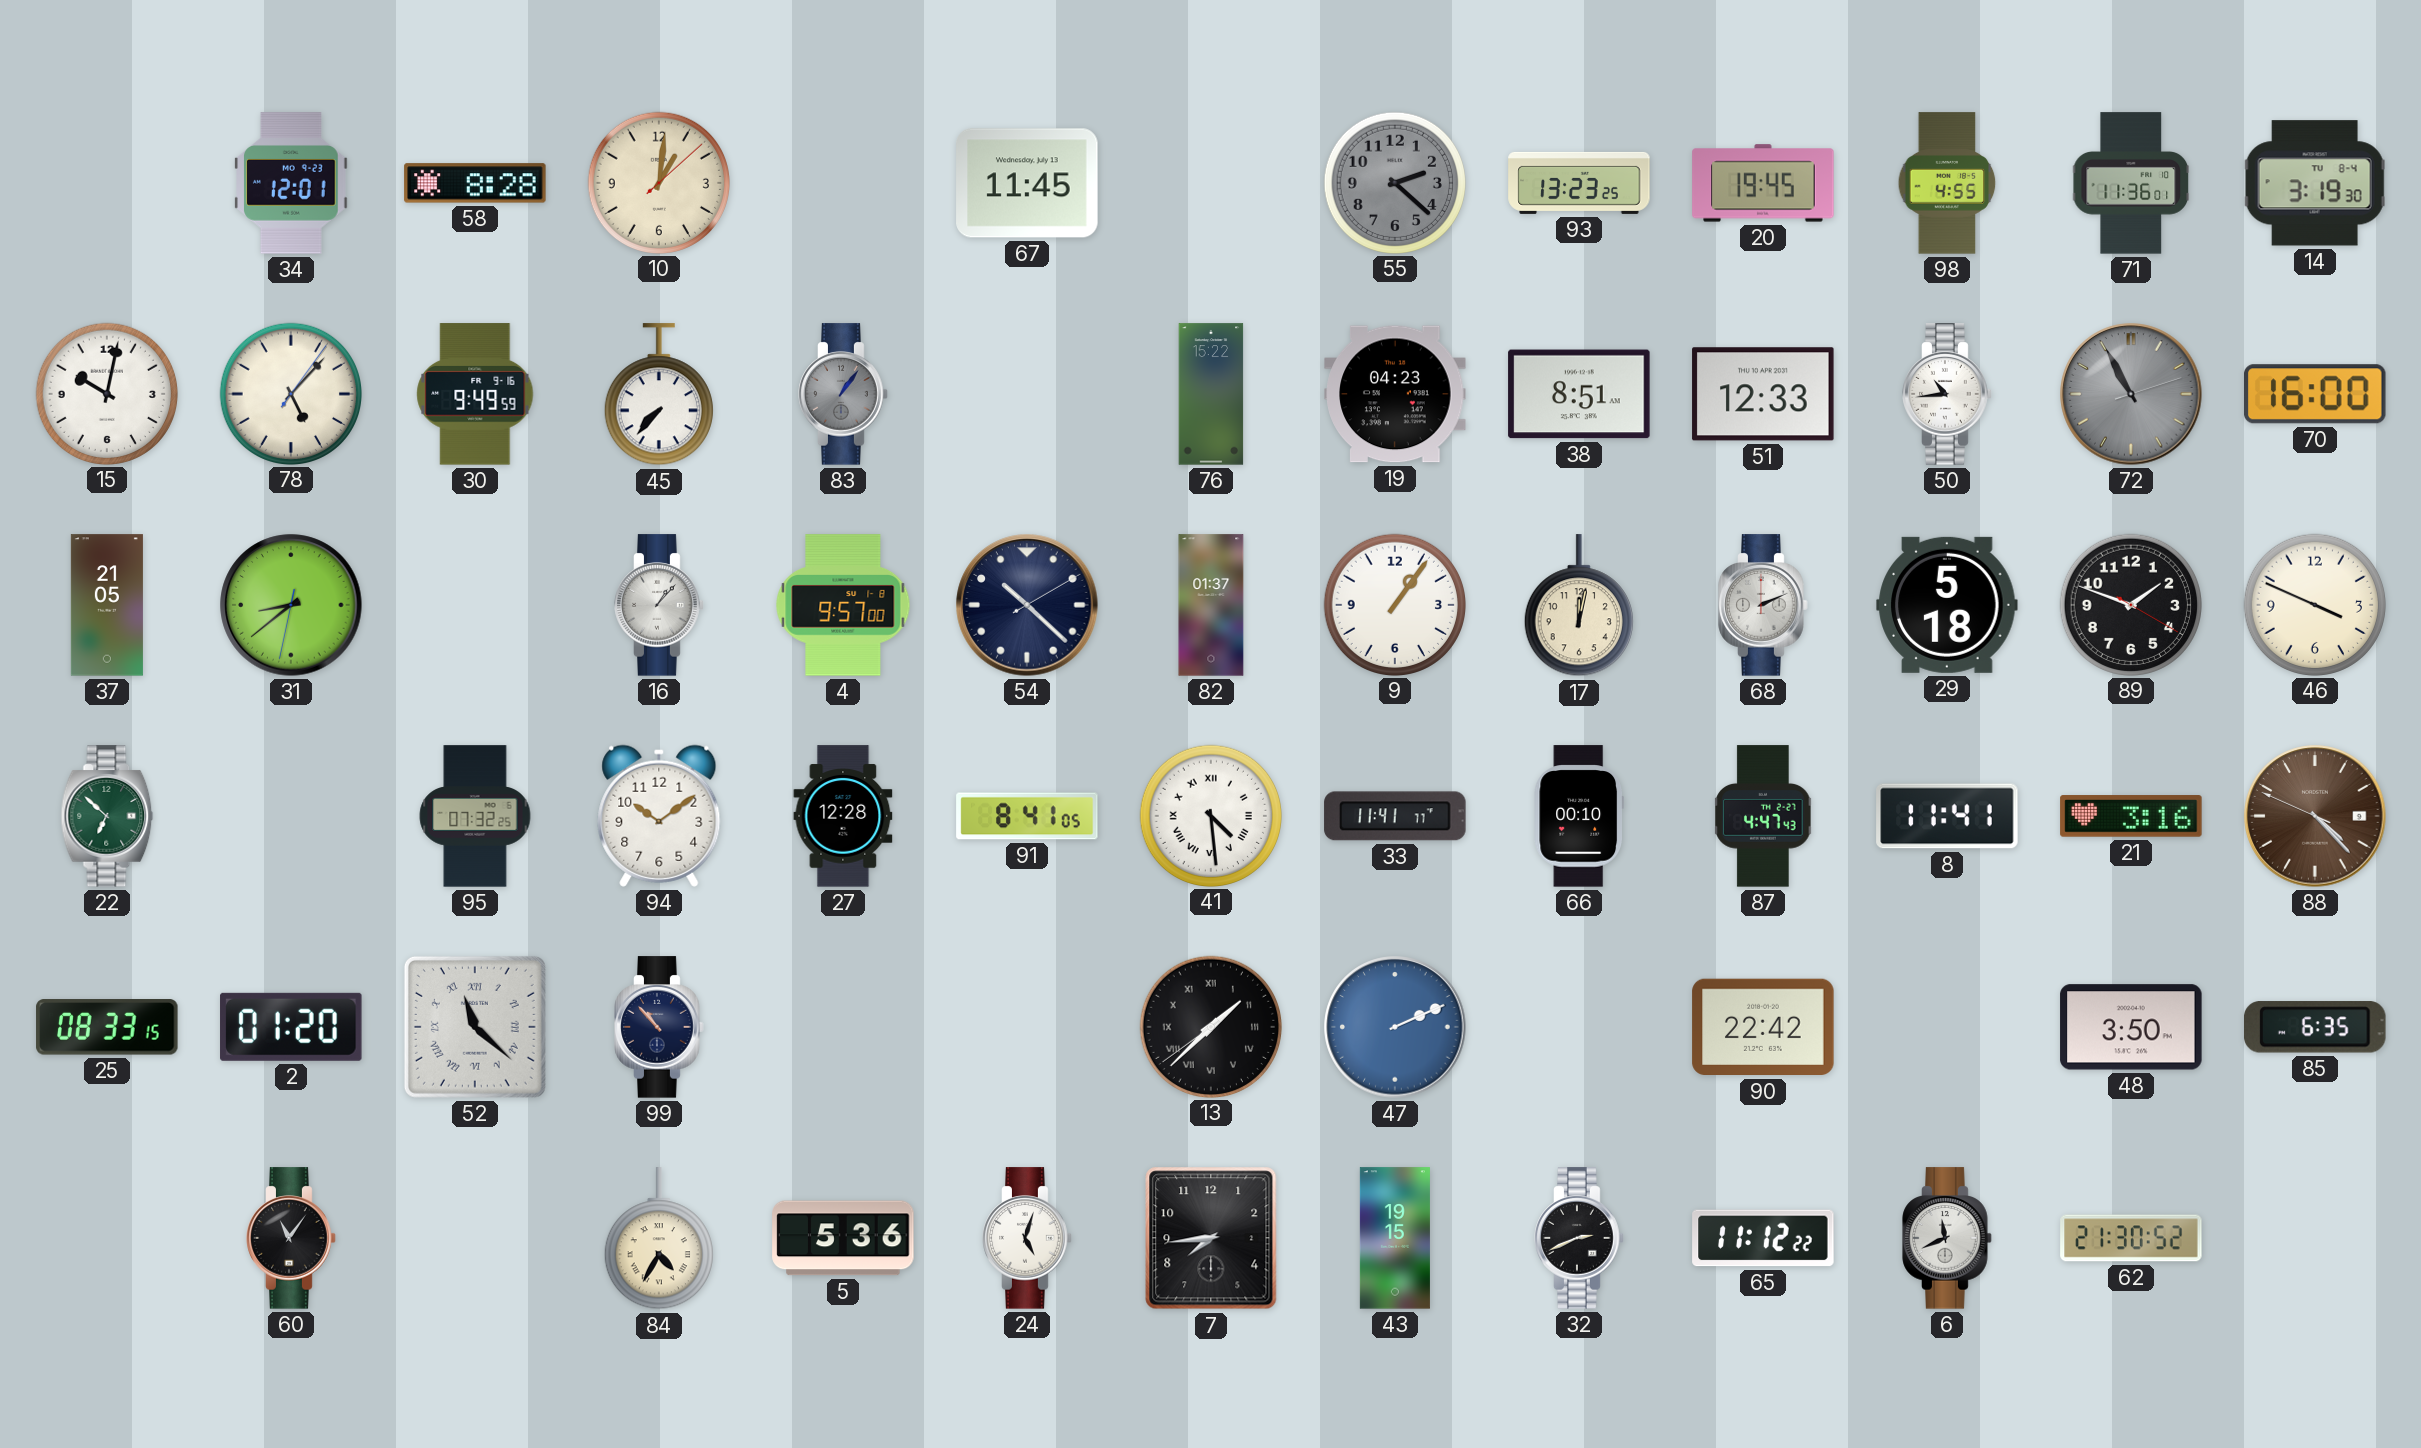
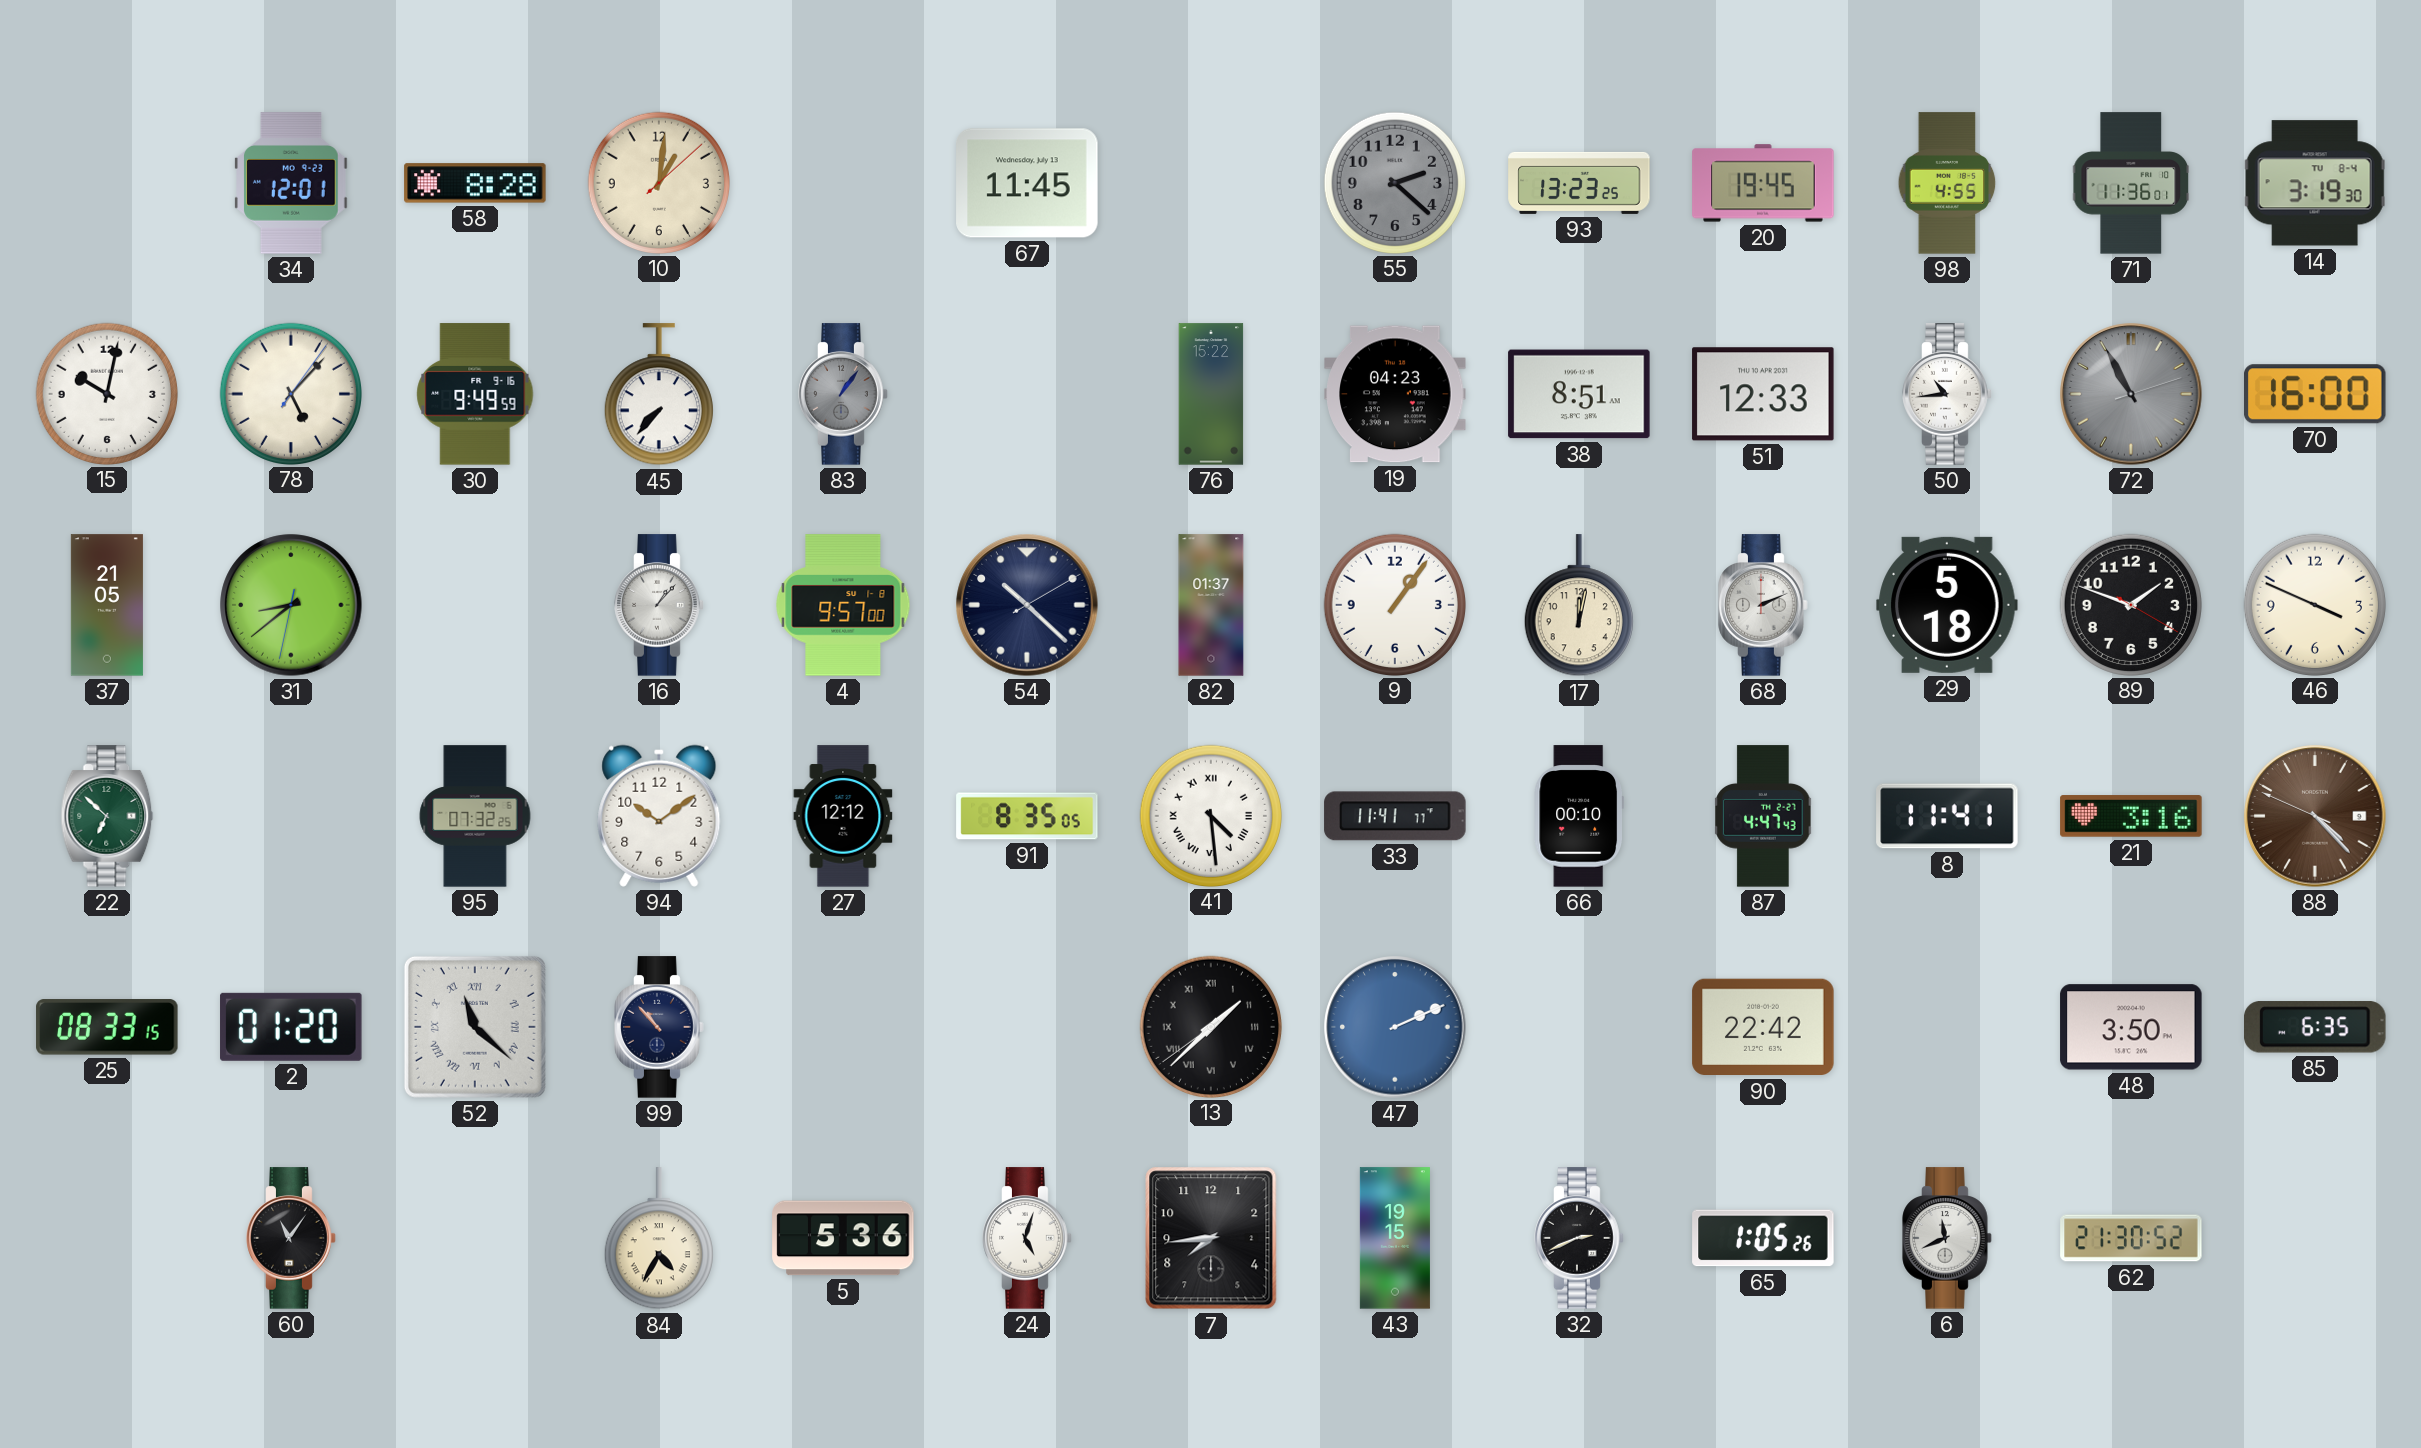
27: 12:28 -> 12:12
91: 8:41 -> 8:35
65: 11:12 -> 1:05
